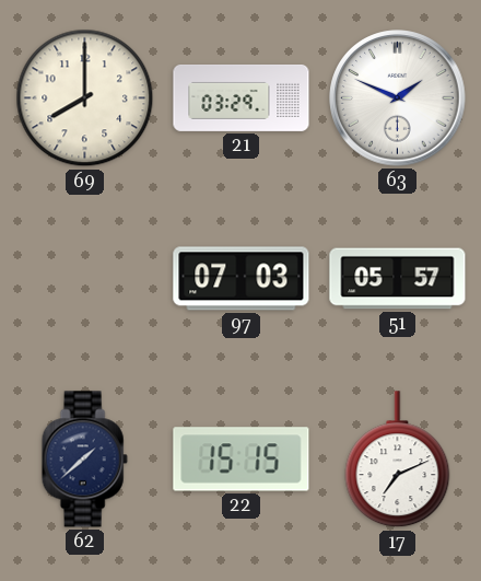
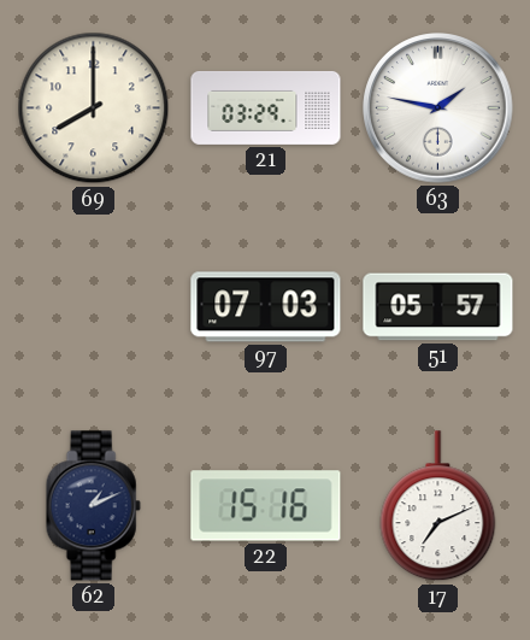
63: 1:49 -> 1:47
62: 1:38 -> 1:11
22: 15:15 -> 15:16
